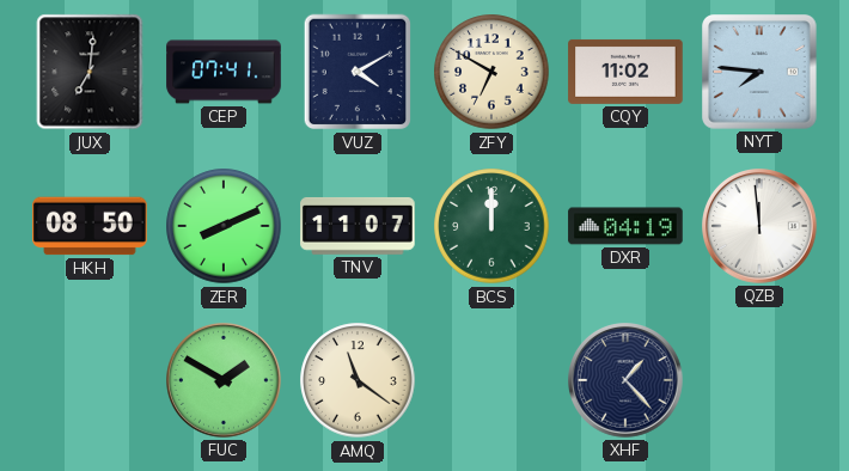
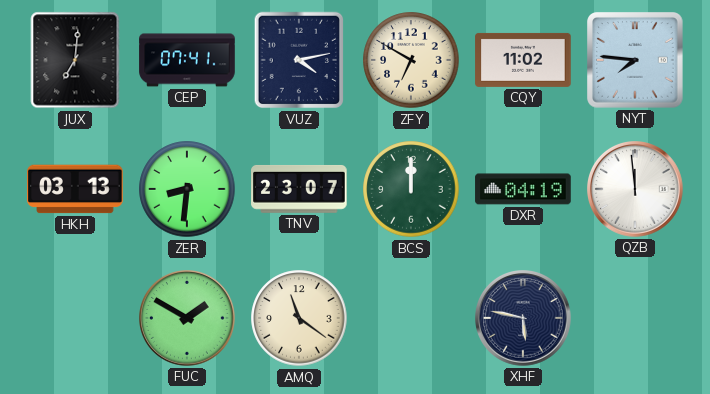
VUZ: 4:10 -> 4:13
HKH: 08:50 -> 03:13
ZER: 8:11 -> 8:31
TNV: 11:07 -> 23:07
XHF: 1:23 -> 5:47
